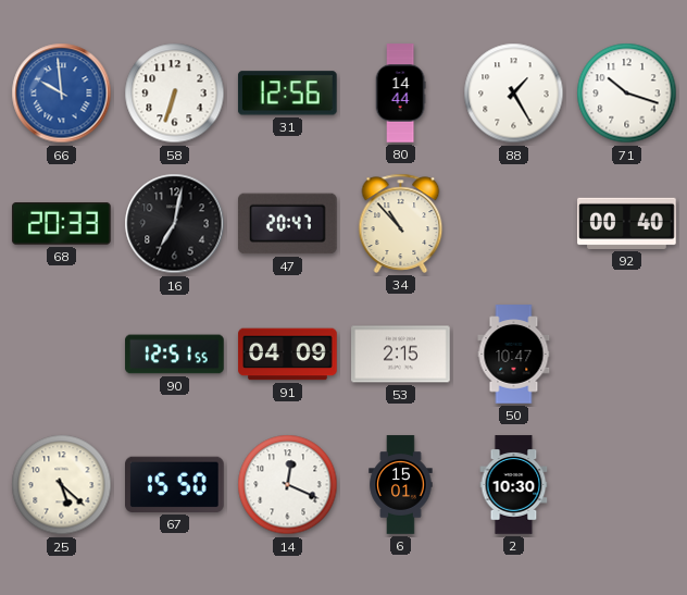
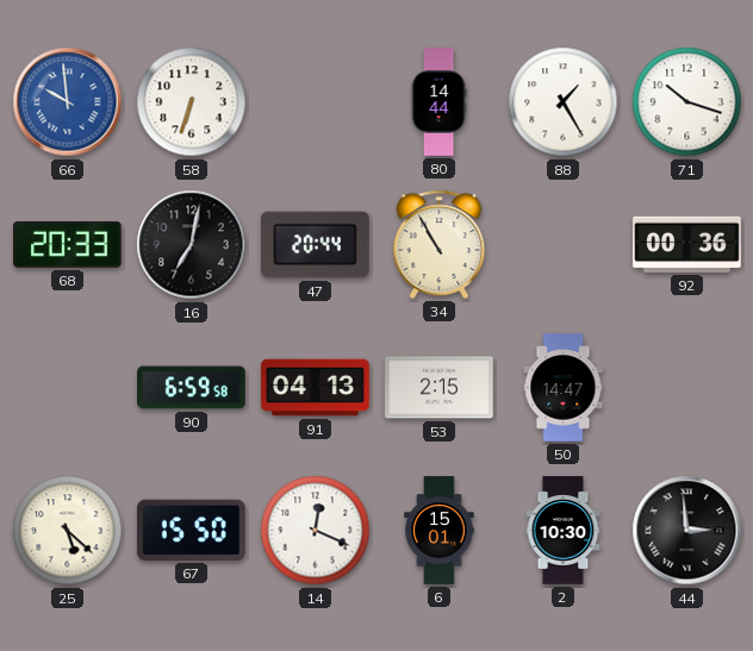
31: 12:56 -> none
47: 20:47 -> 20:44
34: 10:53 -> 10:55
92: 00:40 -> 00:36
90: 12:51 -> 6:59
91: 04:09 -> 04:13
50: 10:47 -> 14:47
44: none -> 2:59
